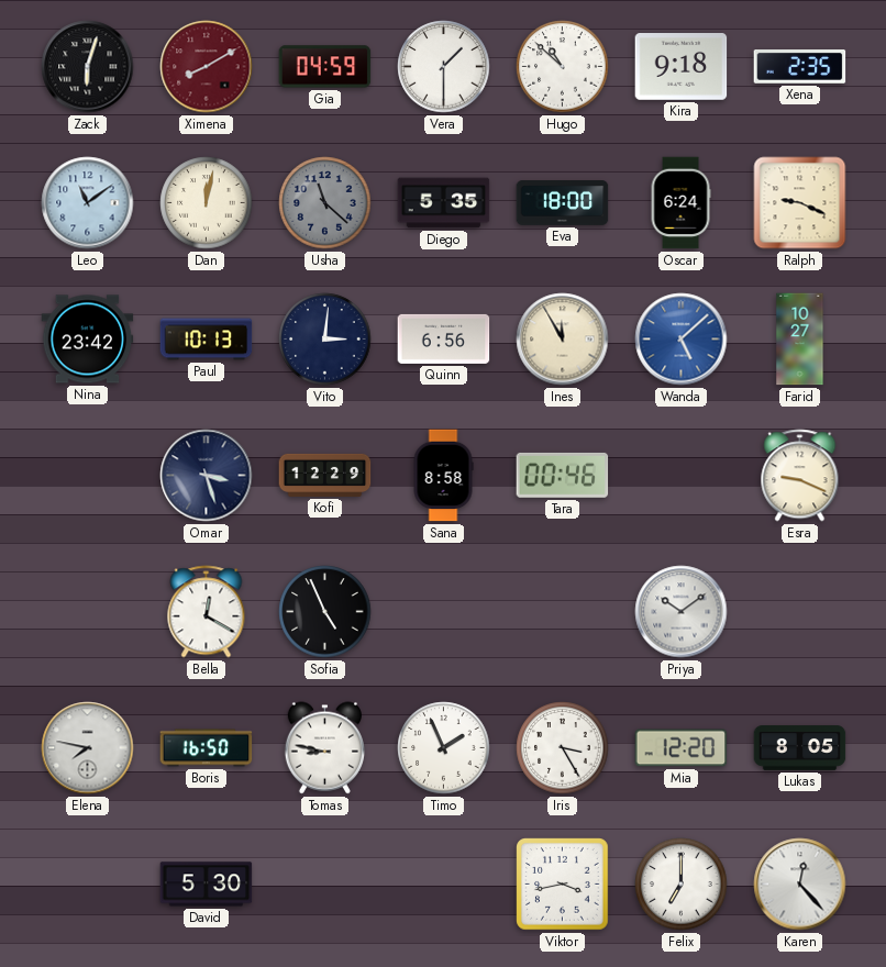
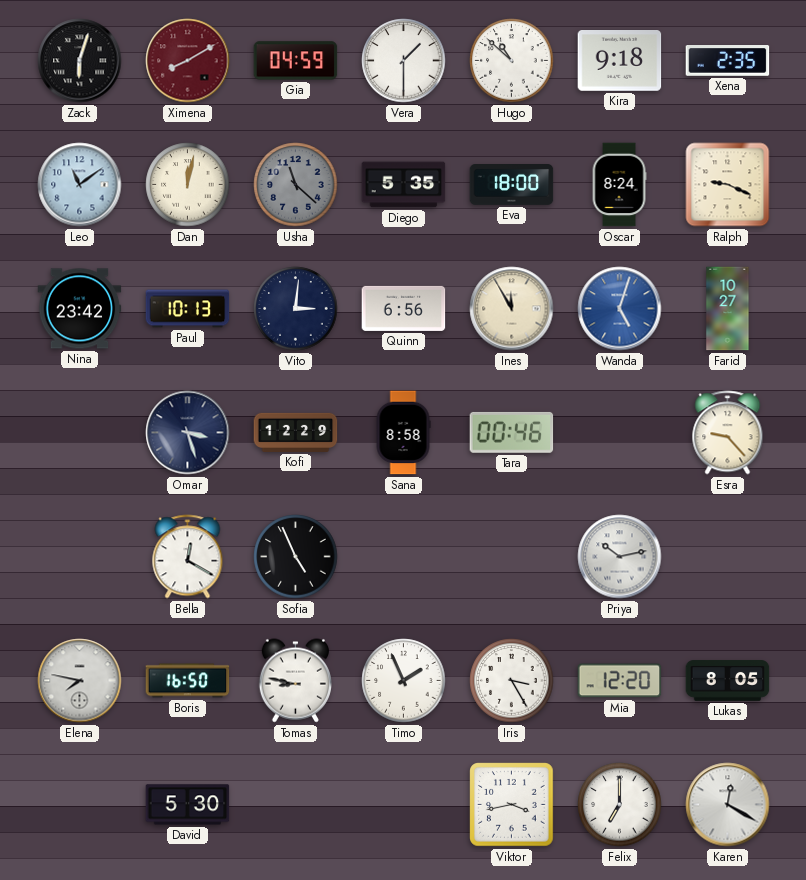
Oscar: 6:24 -> 8:24
Wanda: 5:08 -> 5:03
Esra: 9:19 -> 9:23
Priya: 10:09 -> 10:13
Karen: 12:23 -> 12:20
